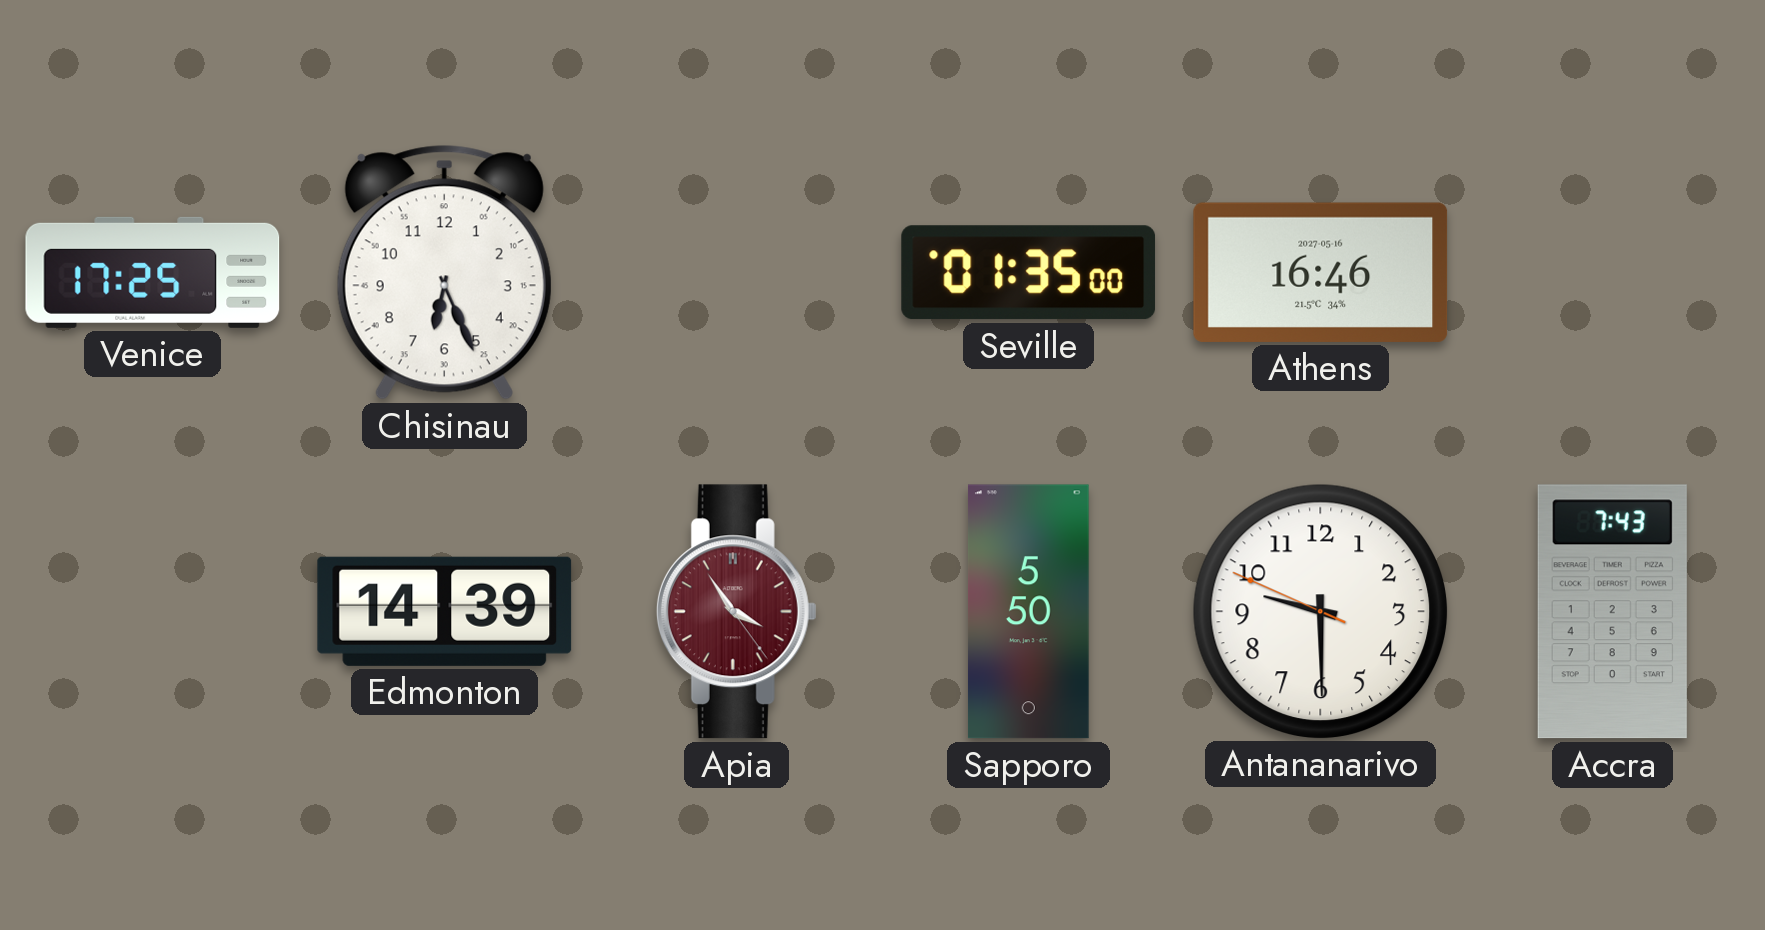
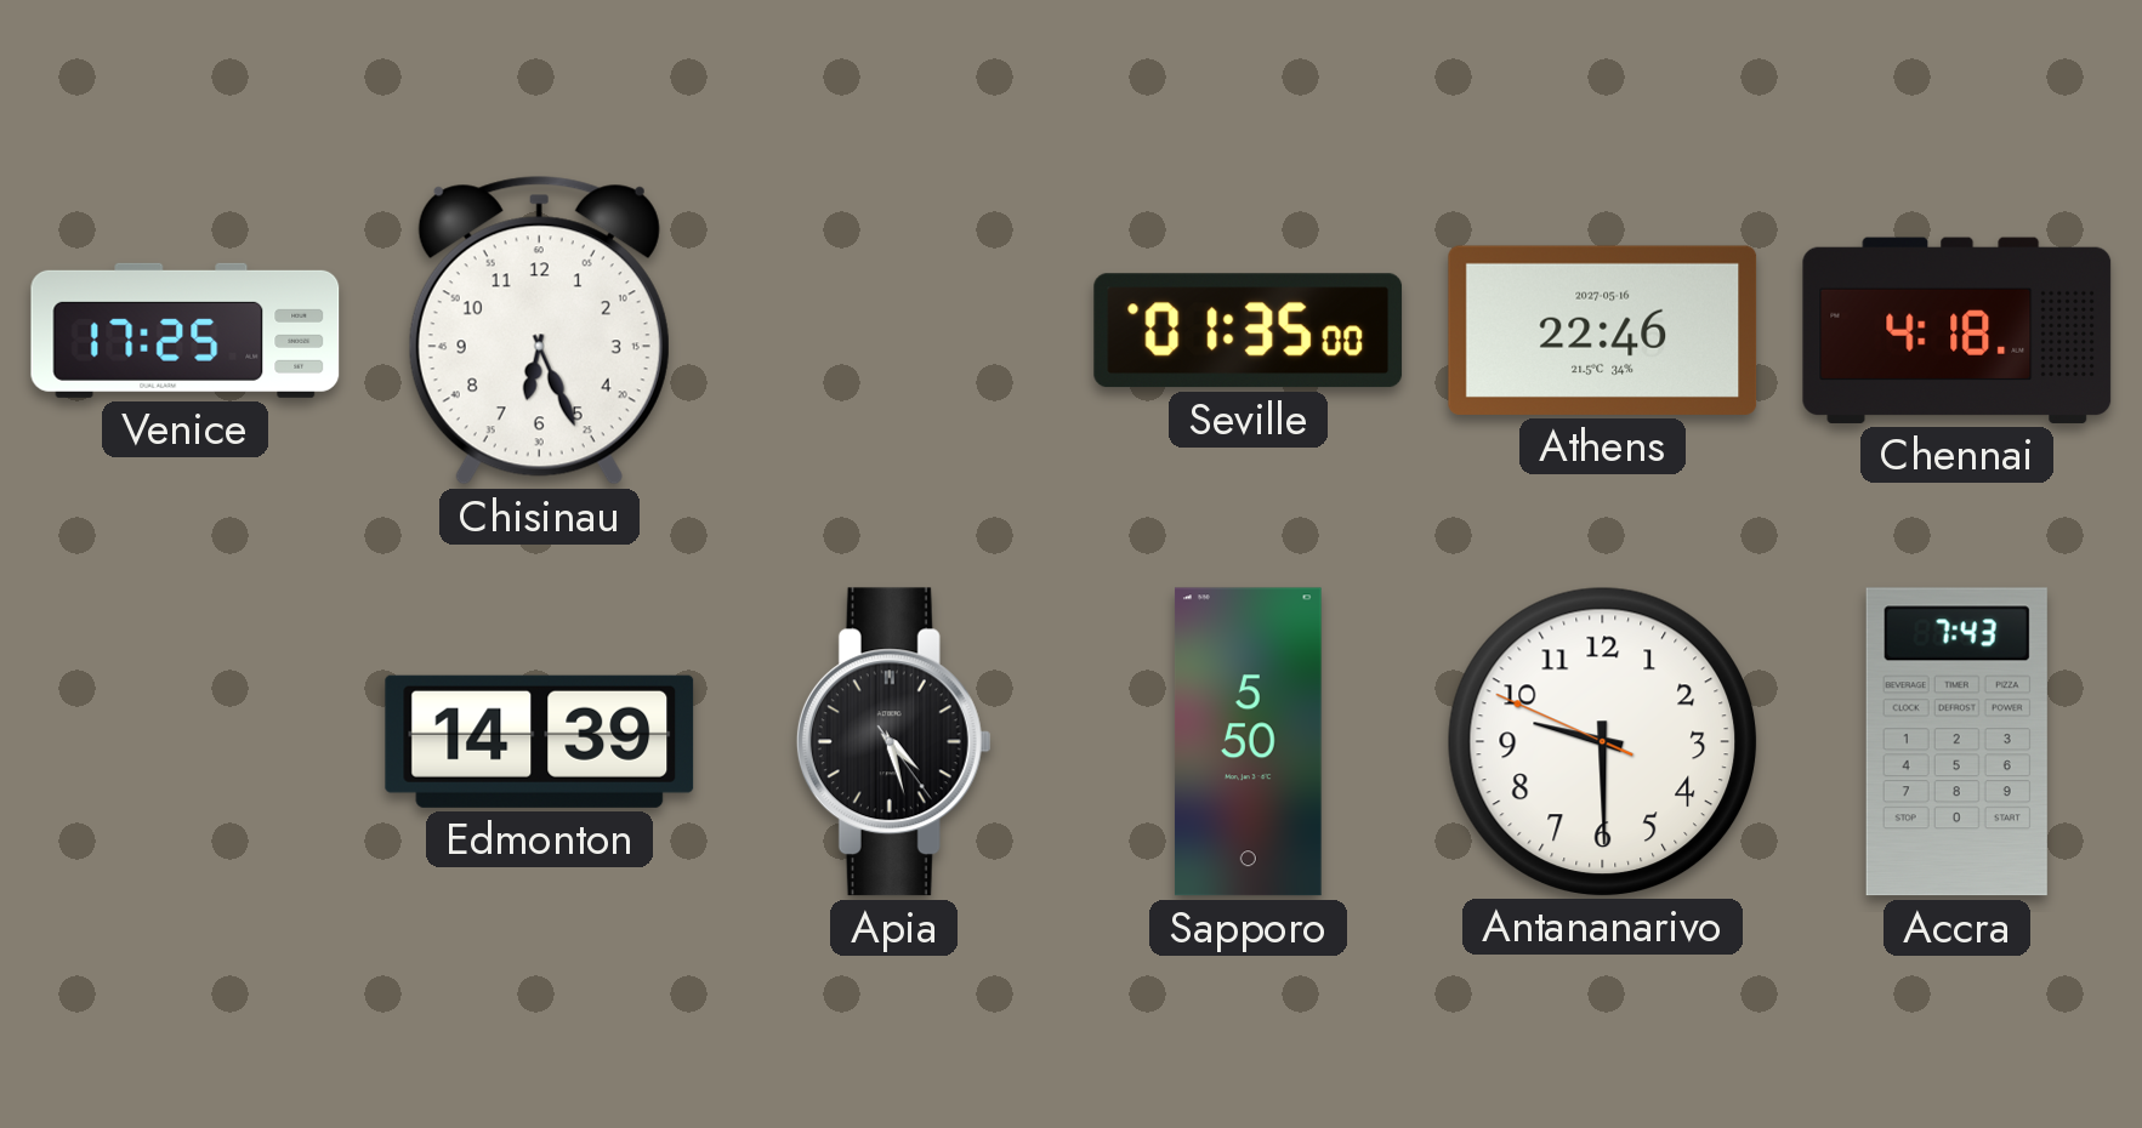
Athens: 16:46 -> 22:46
Chennai: none -> 4:18
Apia: 3:54 -> 4:27
Apia dial: burgundy -> black
